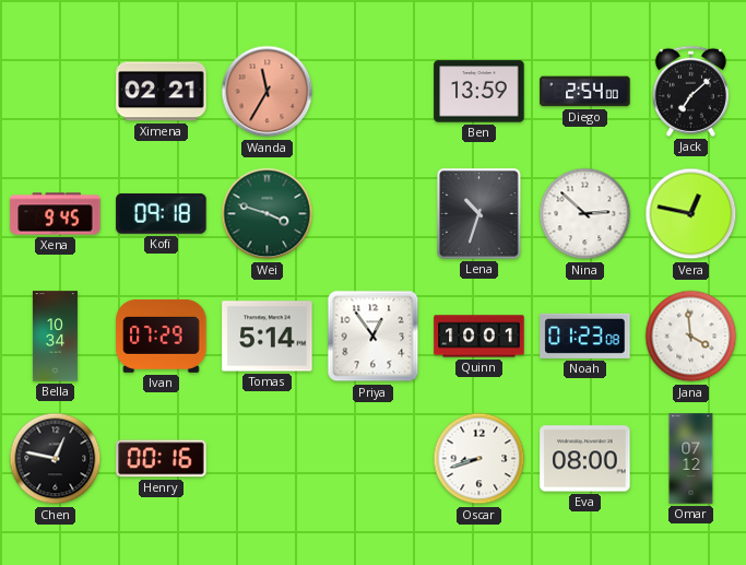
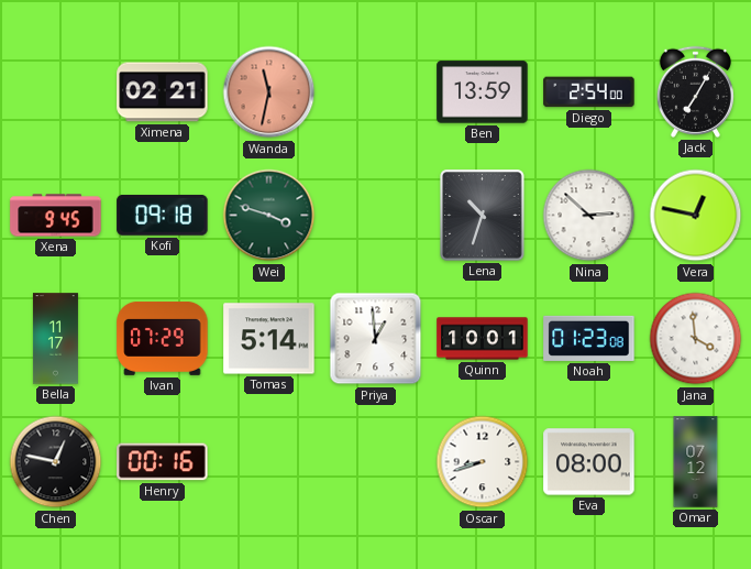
Wanda: 11:35 -> 11:32
Jack: 7:08 -> 7:05
Bella: 10:34 -> 11:17
Priya: 12:54 -> 12:59
